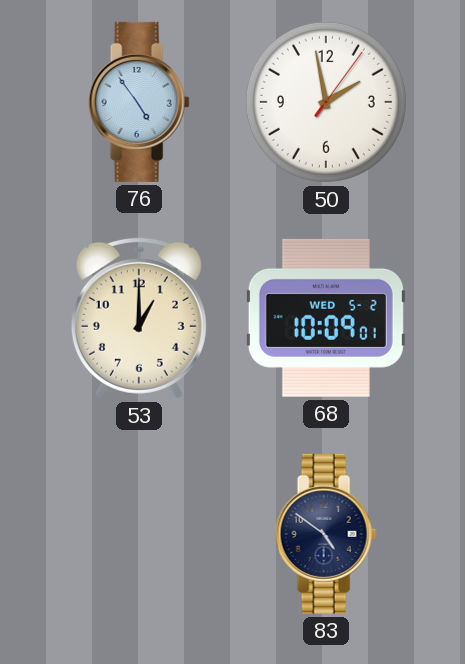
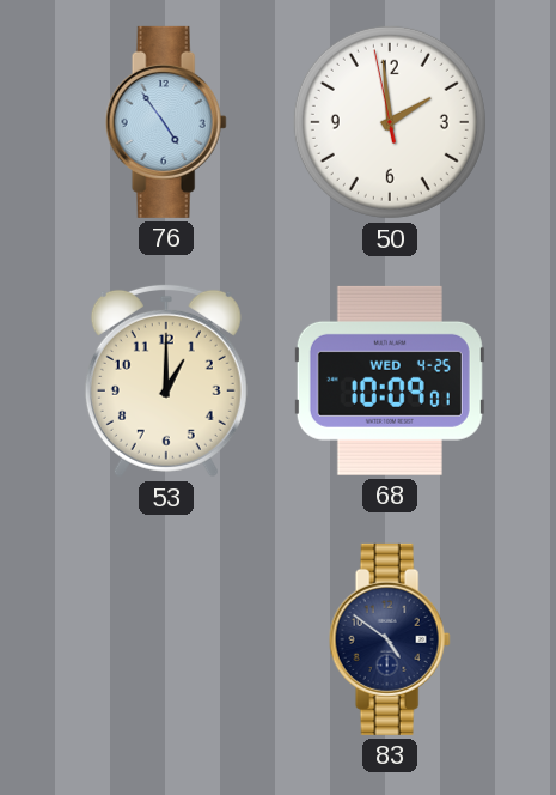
50: 1:58:06 -> 1:58:58
68 date: WED 5-2 -> WED 4-25
